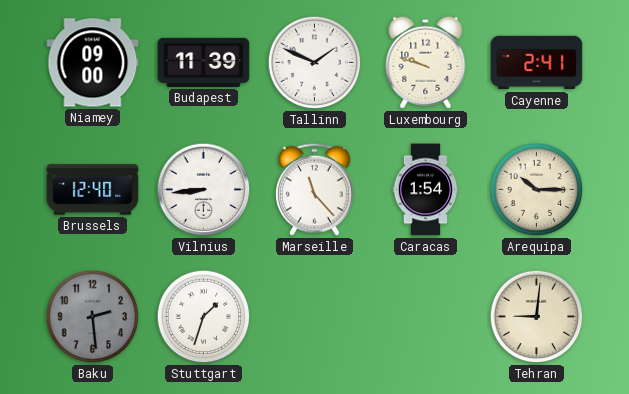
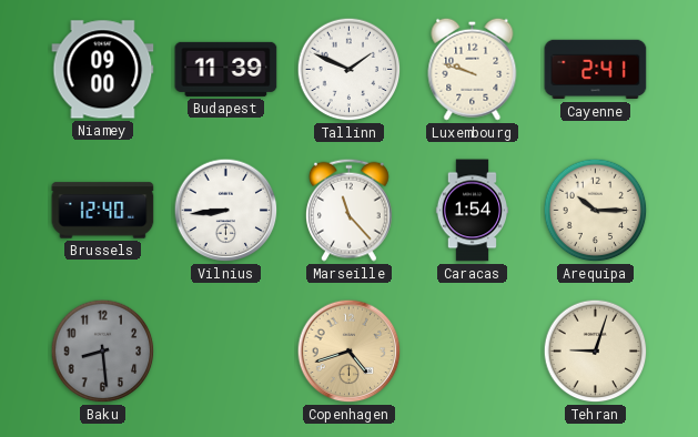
Baku: 2:29 -> 8:29
Stuttgart: 1:33 -> none
Copenhagen: none -> 4:42
Tehran: 9:01 -> 9:03
